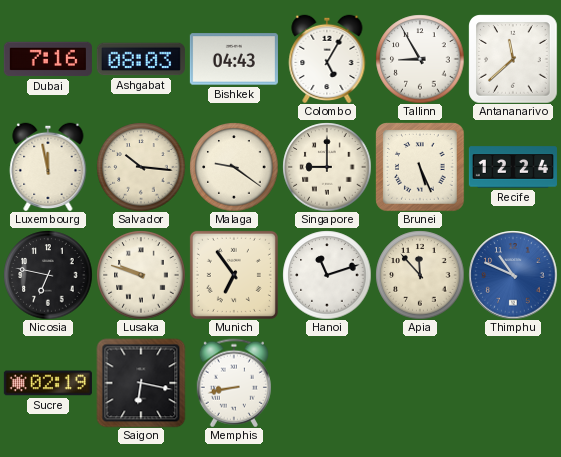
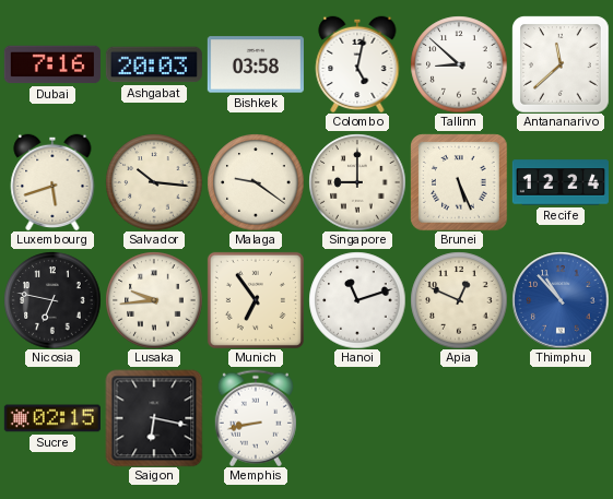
Ashgabat: 08:03 -> 20:03
Bishkek: 04:43 -> 03:58
Colombo: 5:05 -> 5:02
Tallinn: 8:55 -> 8:52
Luxembourg: 11:58 -> 5:42
Lusaka: 9:48 -> 9:44
Apia: 11:53 -> 12:49
Thimphu: 10:49 -> 10:53
Sucre: 02:19 -> 02:15
